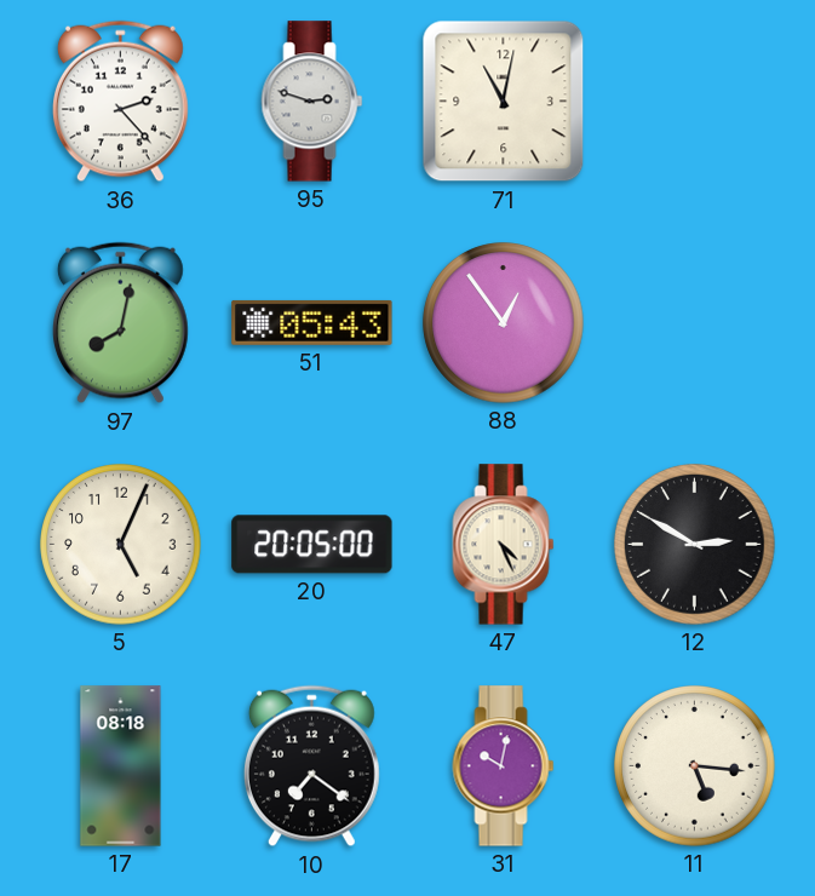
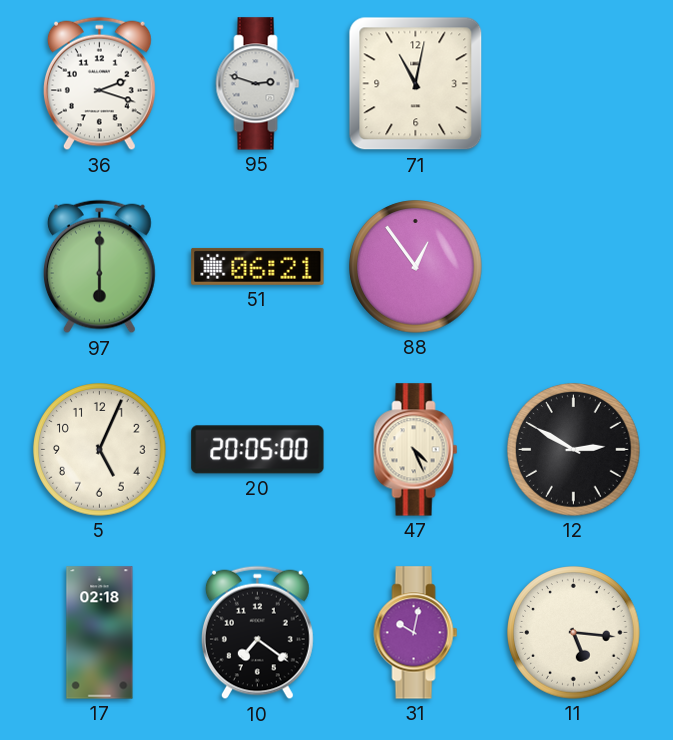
36: 2:23 -> 2:18
97: 8:02 -> 6:00
51: 05:43 -> 06:21
17: 08:18 -> 02:18
